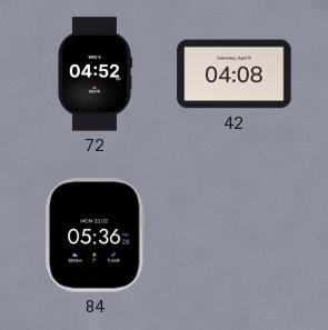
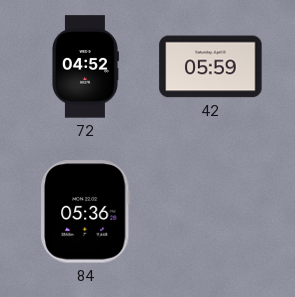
42: 04:08 -> 05:59
